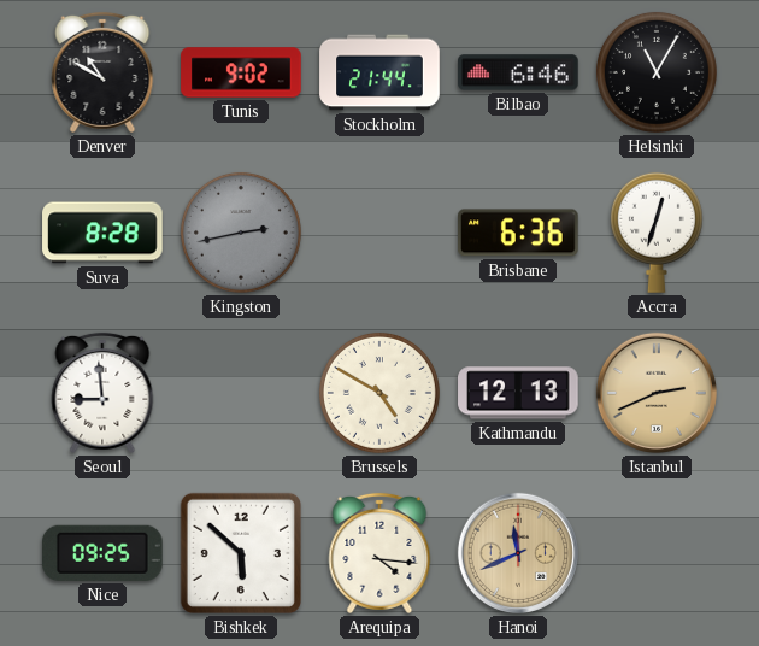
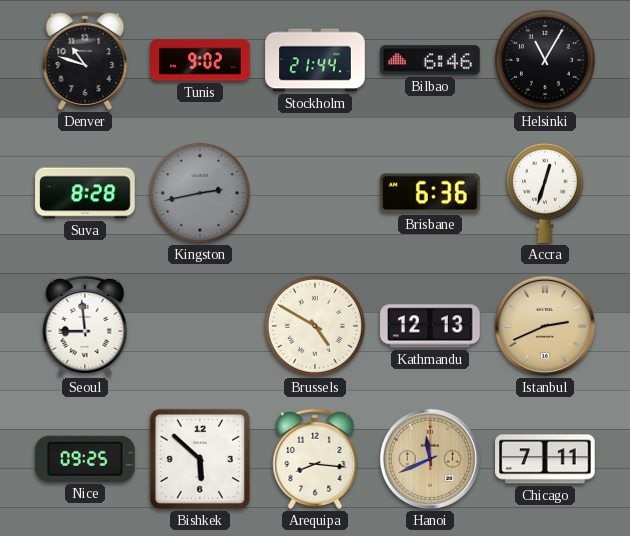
Denver: 10:50 -> 10:48
Arequipa: 4:16 -> 8:16
Chicago: none -> 7:11
